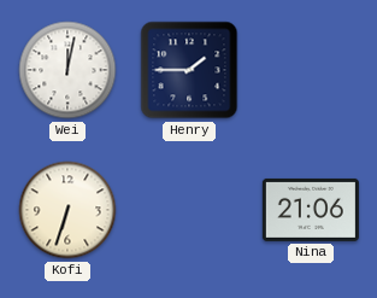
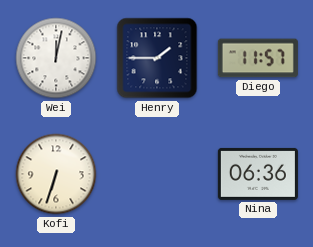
Diego: none -> 11:57
Nina: 21:06 -> 06:36
